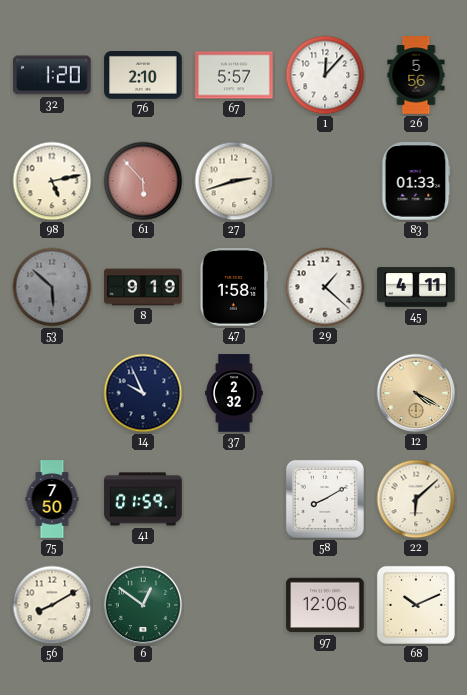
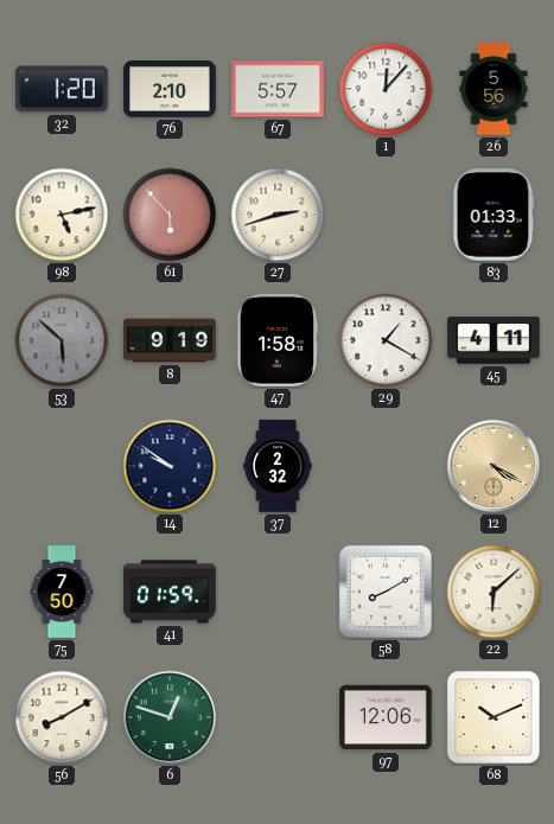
29: 1:22 -> 1:20
14: 9:56 -> 9:51
6: 12:51 -> 12:48
